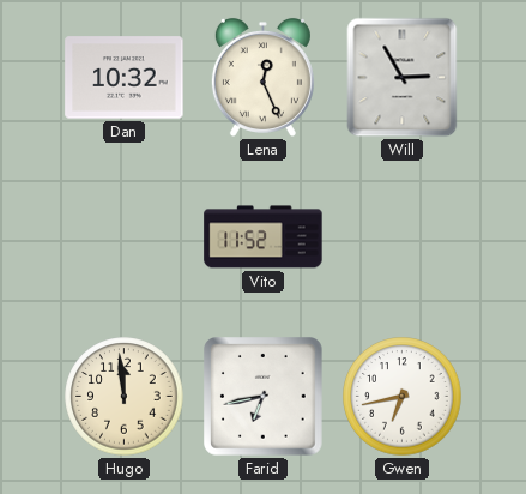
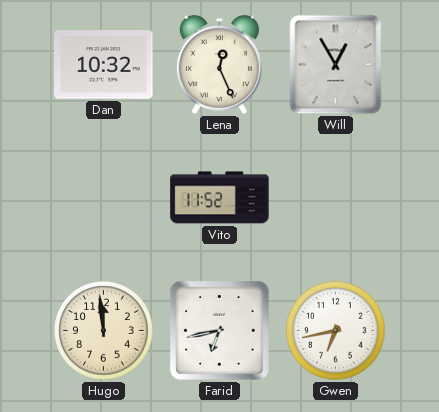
Will: 2:55 -> 12:55
